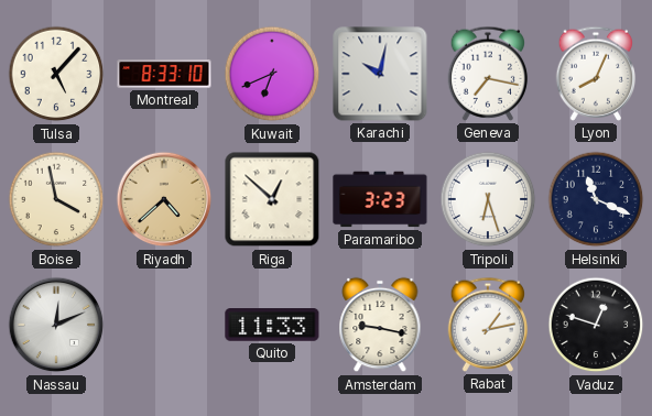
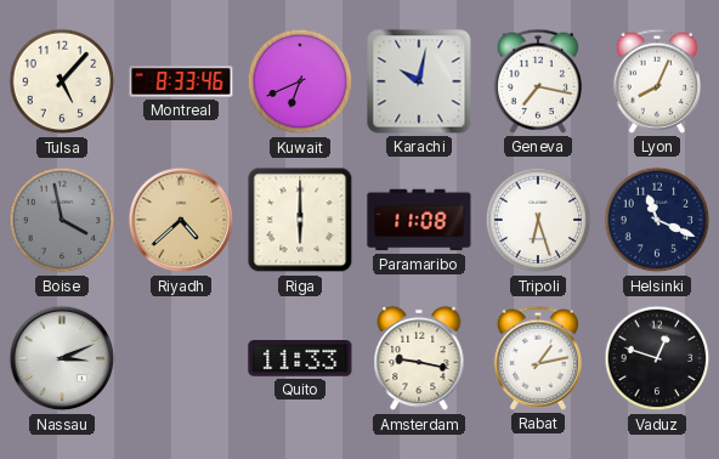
Montreal: 8:33:10 -> 8:33:46
Boise dial: cream -> grey
Riga: 12:52 -> 6:00
Paramaribo: 3:23 -> 11:08
Nassau: 12:11 -> 3:11
